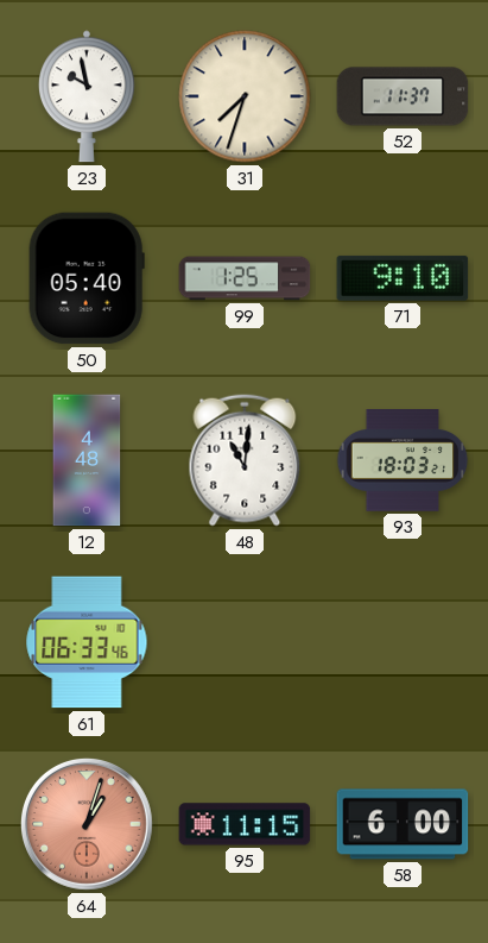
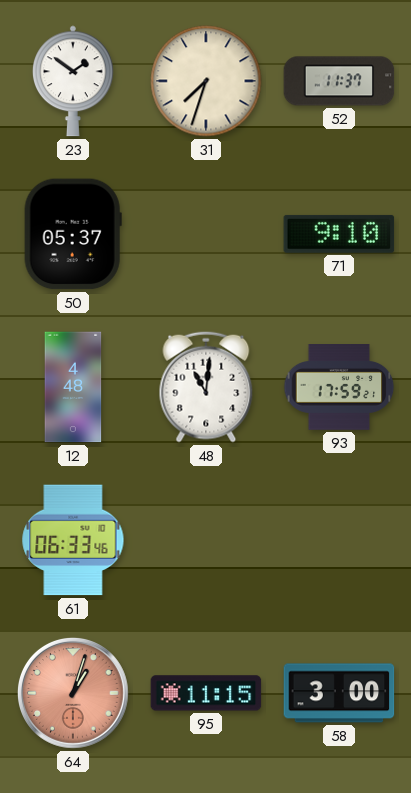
23: 9:58 -> 1:51
50: 05:40 -> 05:37
99: 1:25 -> none
93: 18:03 -> 17:59
58: 6:00 -> 3:00
